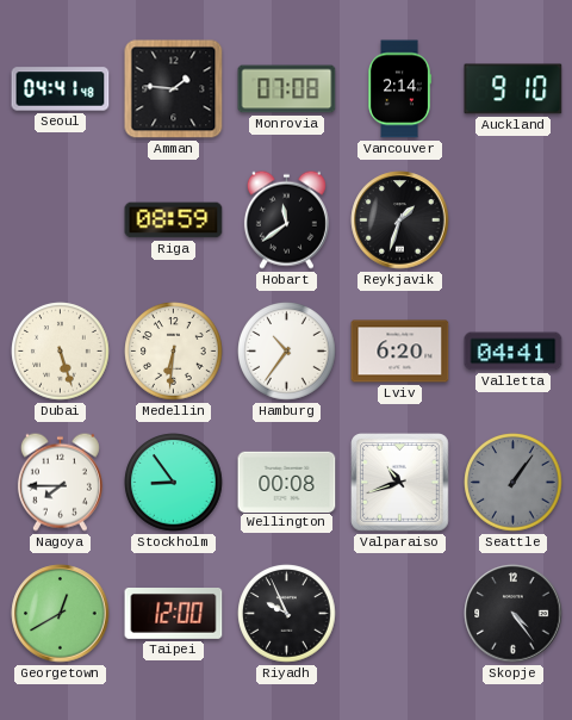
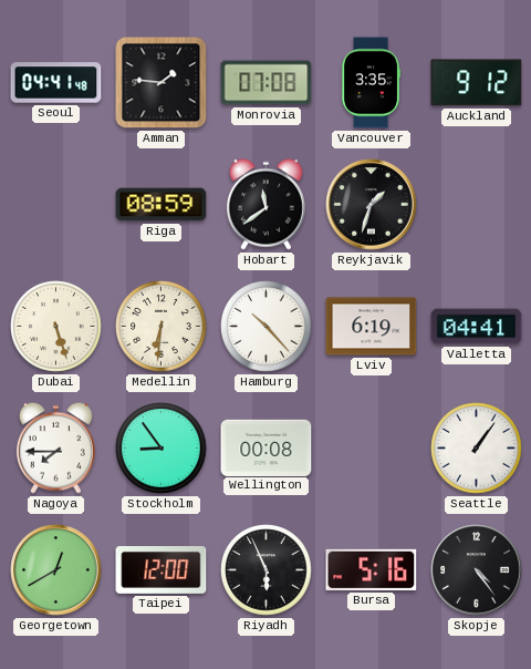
Vancouver: 2:14 -> 3:35
Auckland: 9:10 -> 9:12
Hamburg: 10:36 -> 10:23
Lviv: 6:20 -> 6:19
Valparaiso: 10:42 -> none
Seattle dial: grey -> white
Riyadh: 9:56 -> 5:56
Bursa: none -> 5:16
